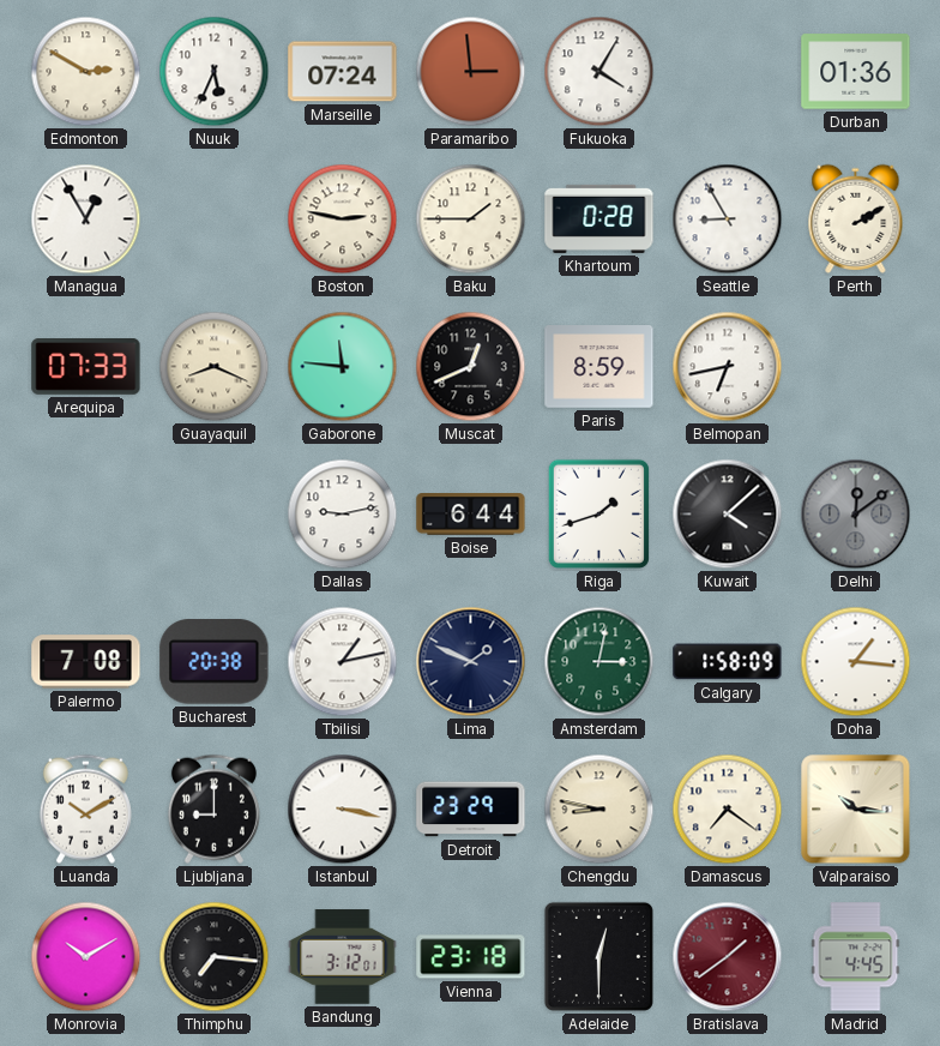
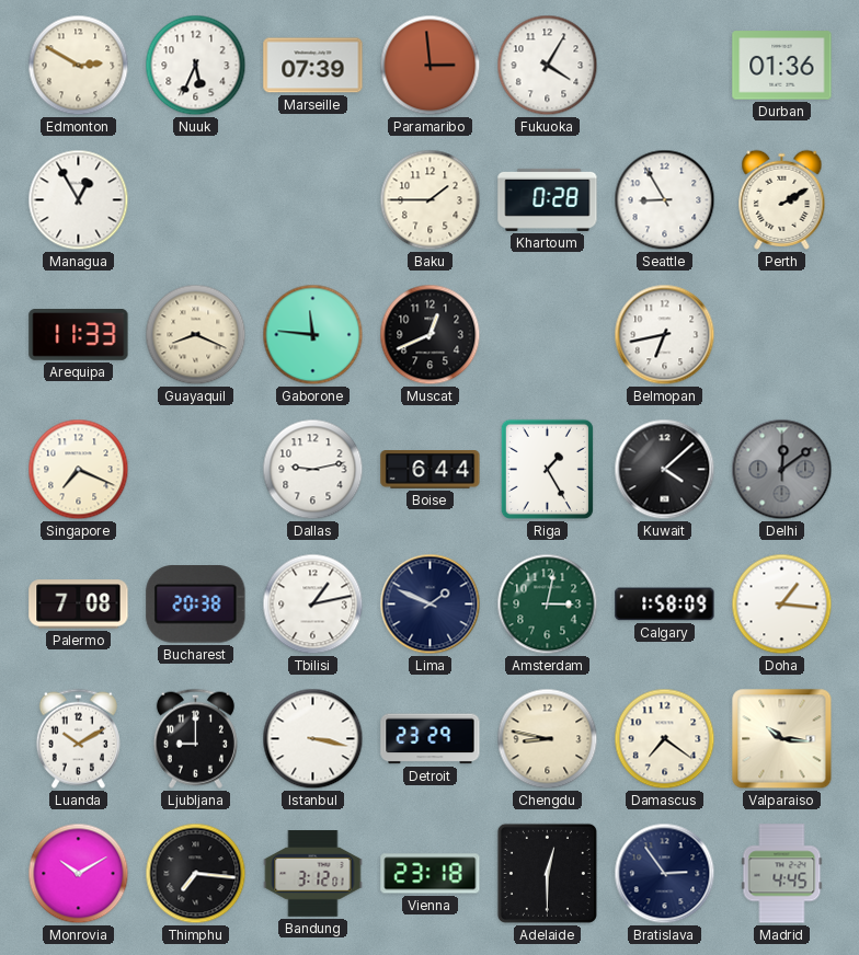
Marseille: 07:24 -> 07:39
Boston: 2:47 -> none
Arequipa: 07:33 -> 11:33
Paris: 8:59 -> none
Singapore: none -> 7:19
Riga: 1:42 -> 1:25
Bratislava: 1:39 -> 2:54
Bratislava dial: burgundy -> navy
